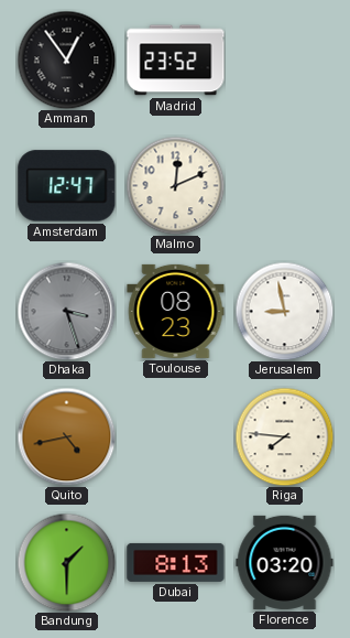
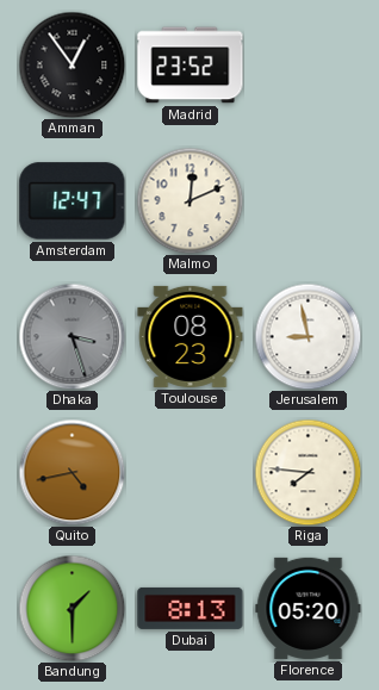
Florence: 03:20 -> 05:20
